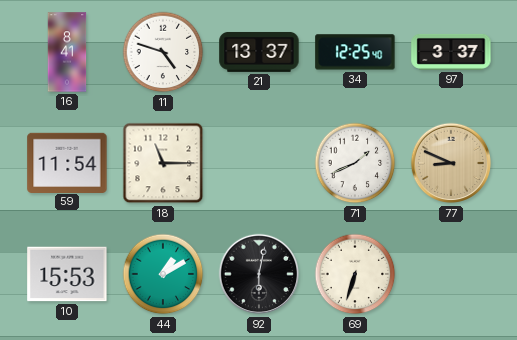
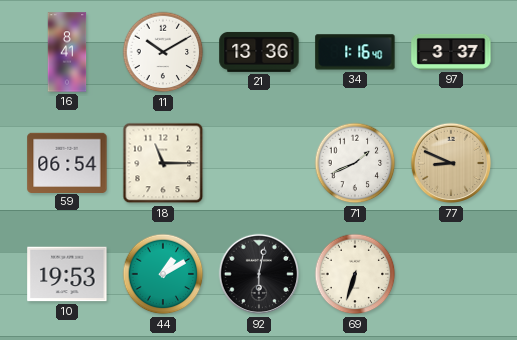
11: 4:48 -> 10:10
21: 13:37 -> 13:36
34: 12:25 -> 1:16
59: 11:54 -> 06:54
10: 15:53 -> 19:53
